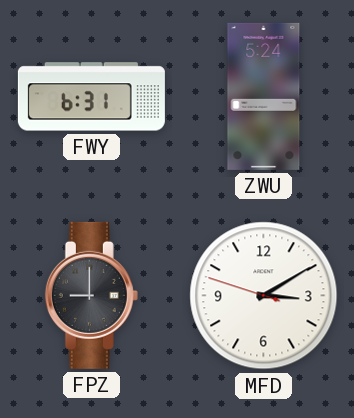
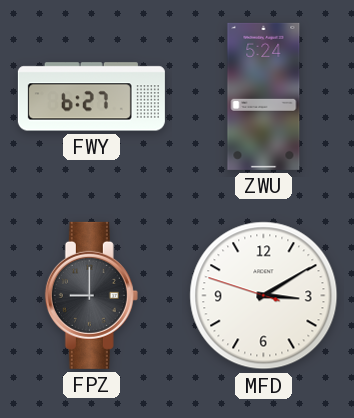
FWY: 6:31 -> 6:27
